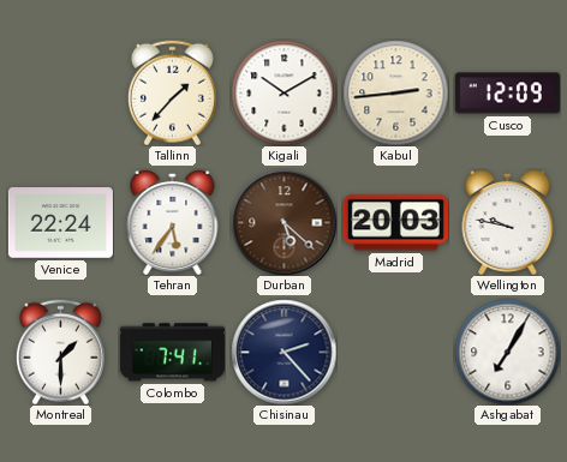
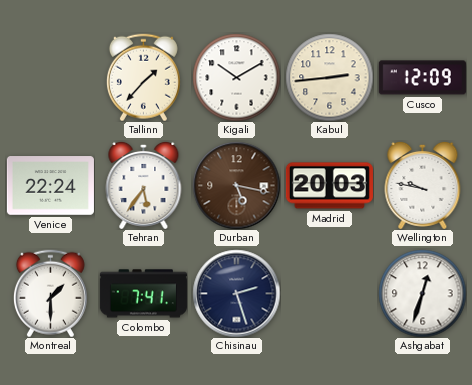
Durban: 5:22 -> 5:17
Chisinau: 2:23 -> 2:27
Ashgabat: 7:05 -> 12:33
